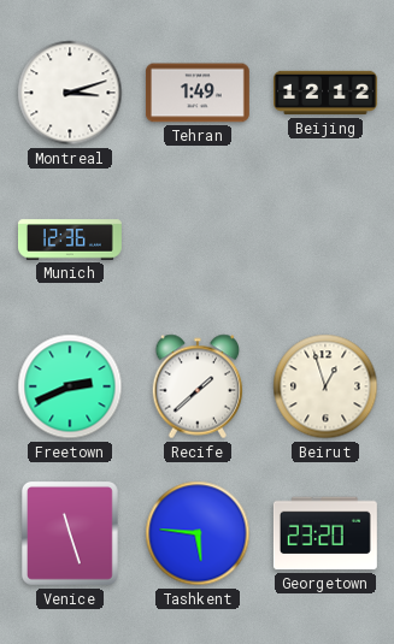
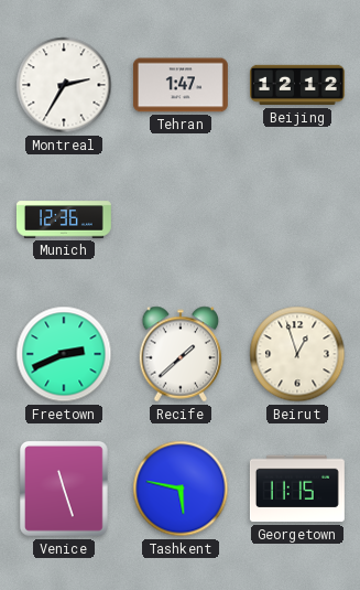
Montreal: 3:12 -> 2:35
Tehran: 1:49 -> 1:47
Tashkent: 5:46 -> 5:47
Georgetown: 23:20 -> 11:15
